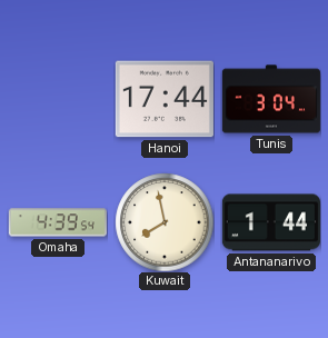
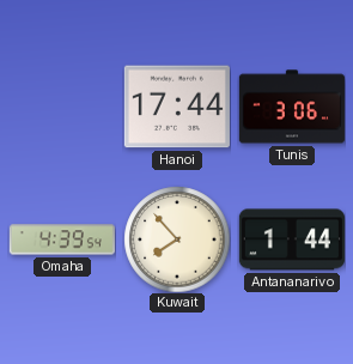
Tunis: 3:04 -> 3:06
Kuwait: 7:58 -> 7:53
